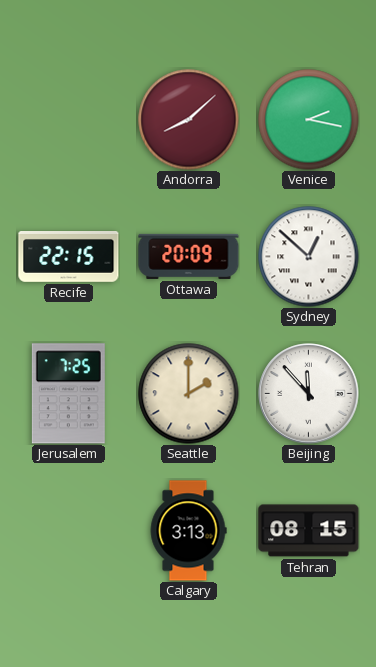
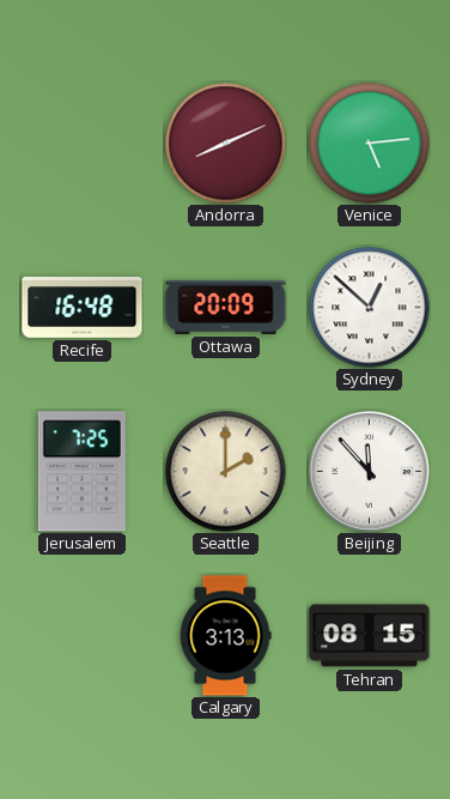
Andorra: 8:08 -> 8:11
Venice: 2:17 -> 5:14
Recife: 22:15 -> 16:48
